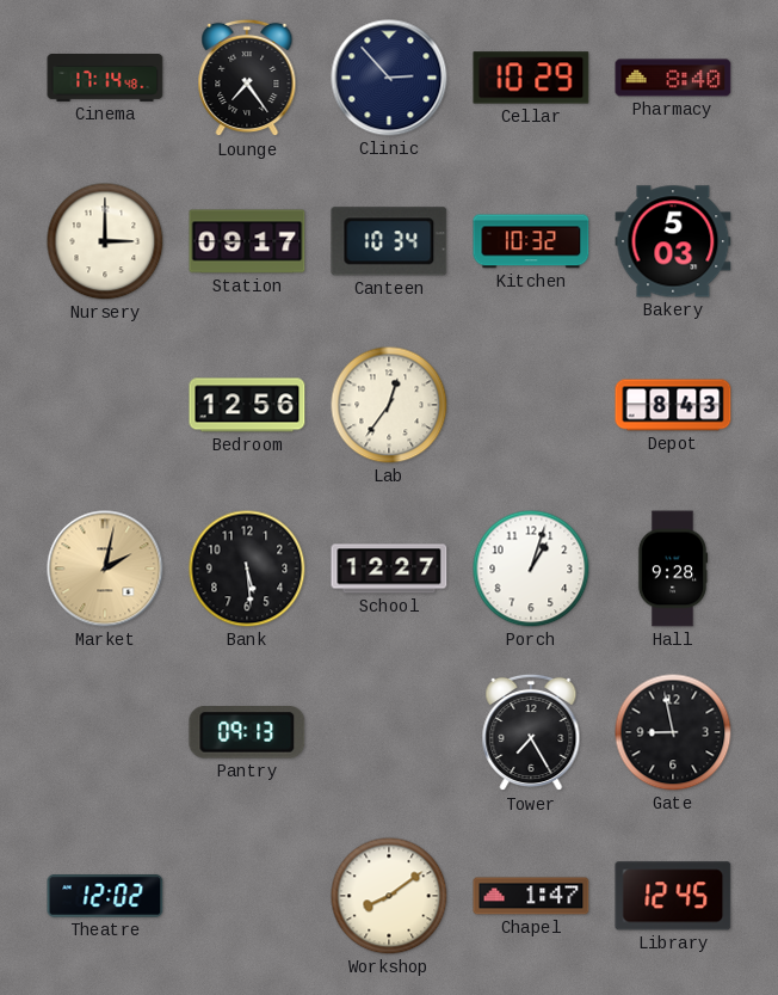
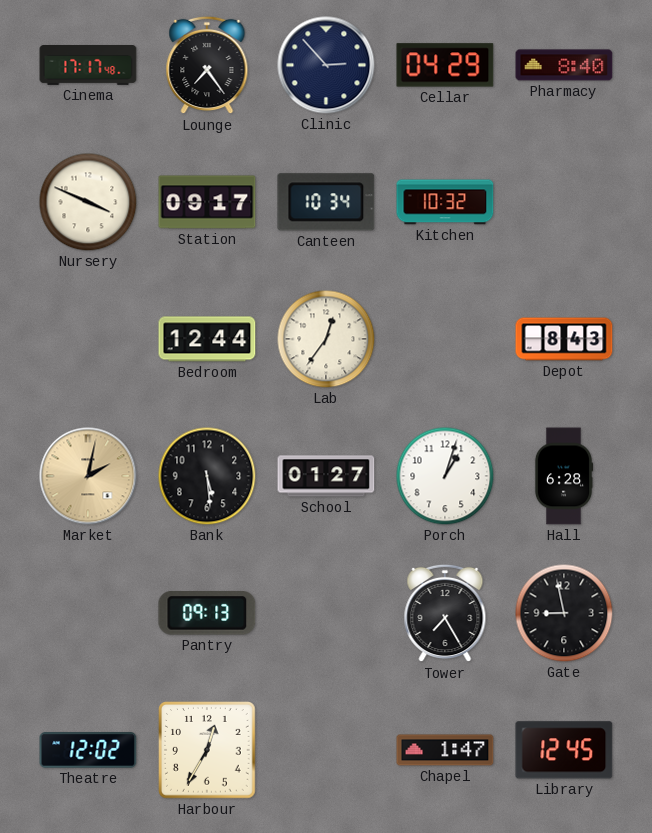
Cinema: 17:14 -> 17:17
Cellar: 10:29 -> 04:29
Nursery: 3:00 -> 3:49
Bakery: 5:03 -> none
Bedroom: 12:56 -> 12:44
School: 12:27 -> 01:27
Hall: 9:28 -> 6:28
Harbour: none -> 12:35
Workshop: 8:09 -> none
